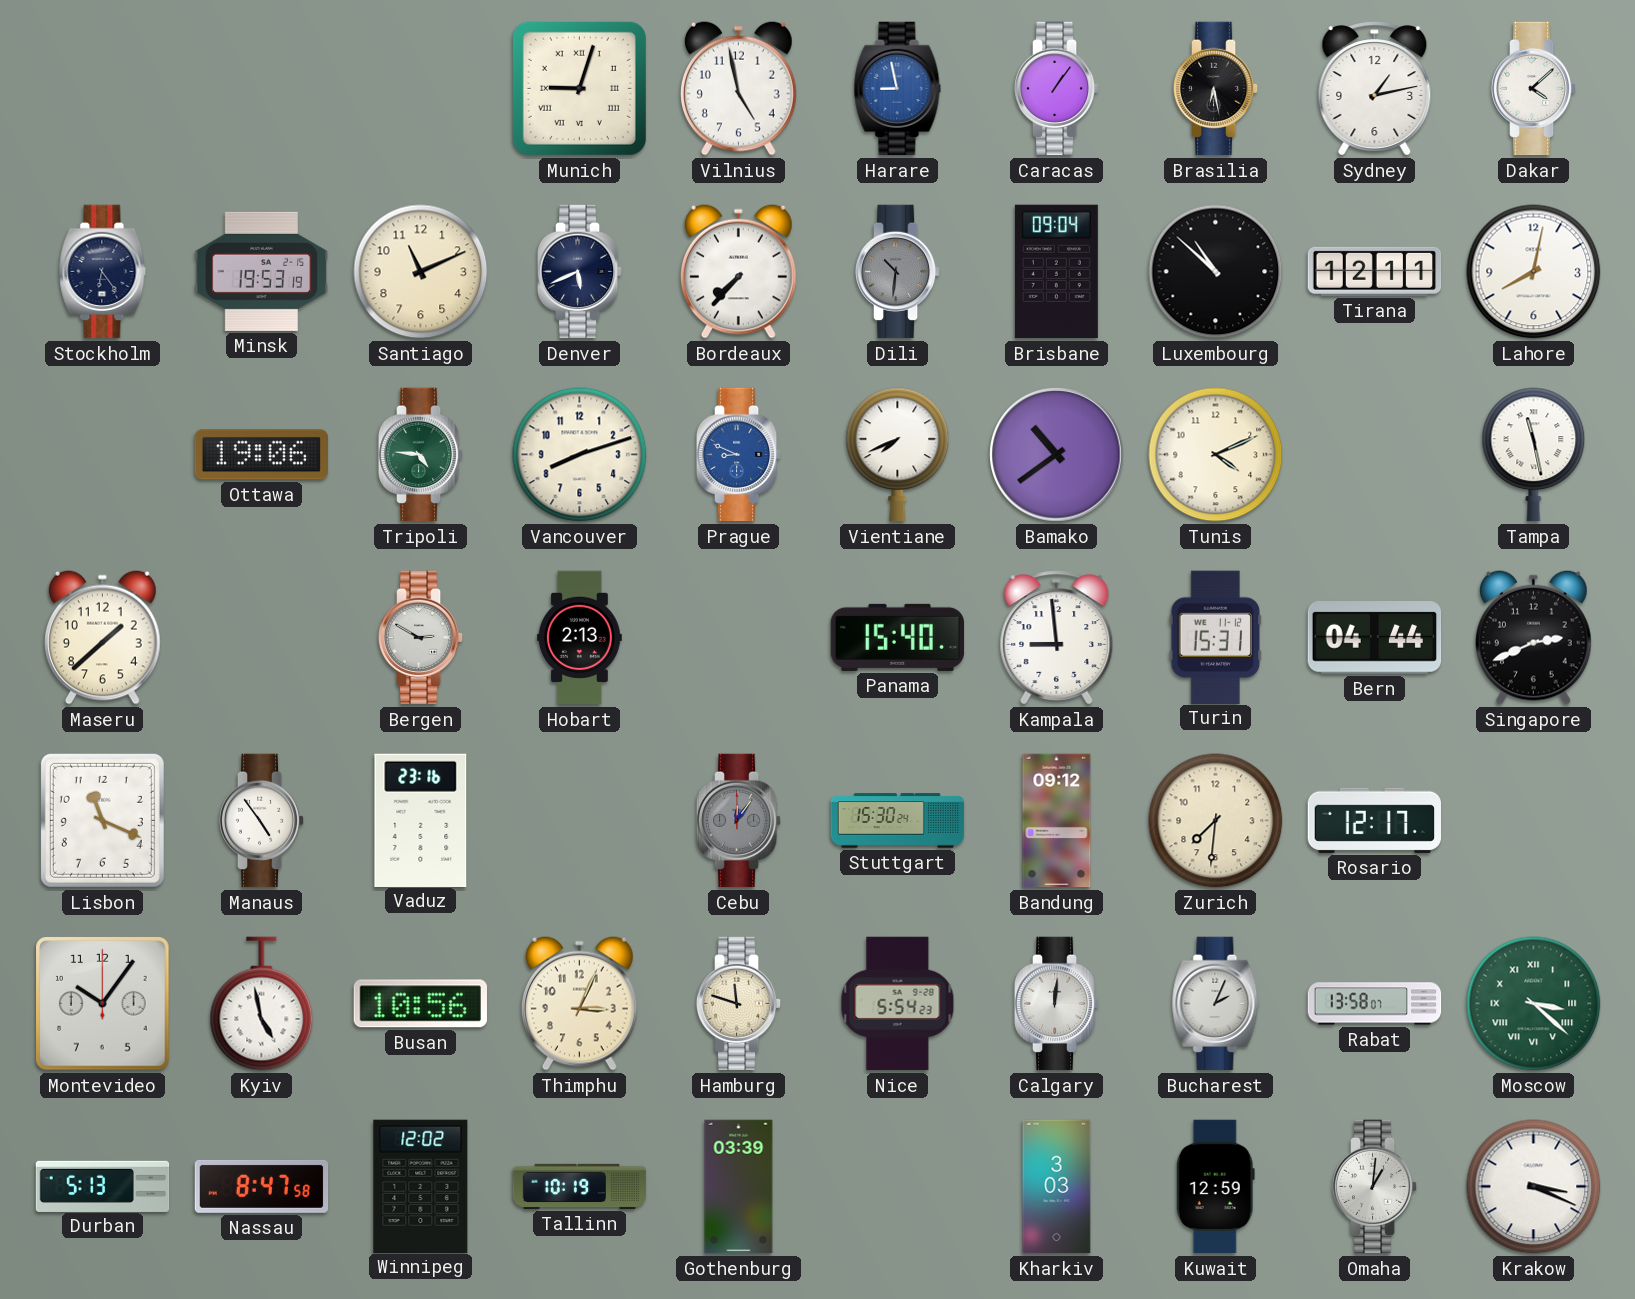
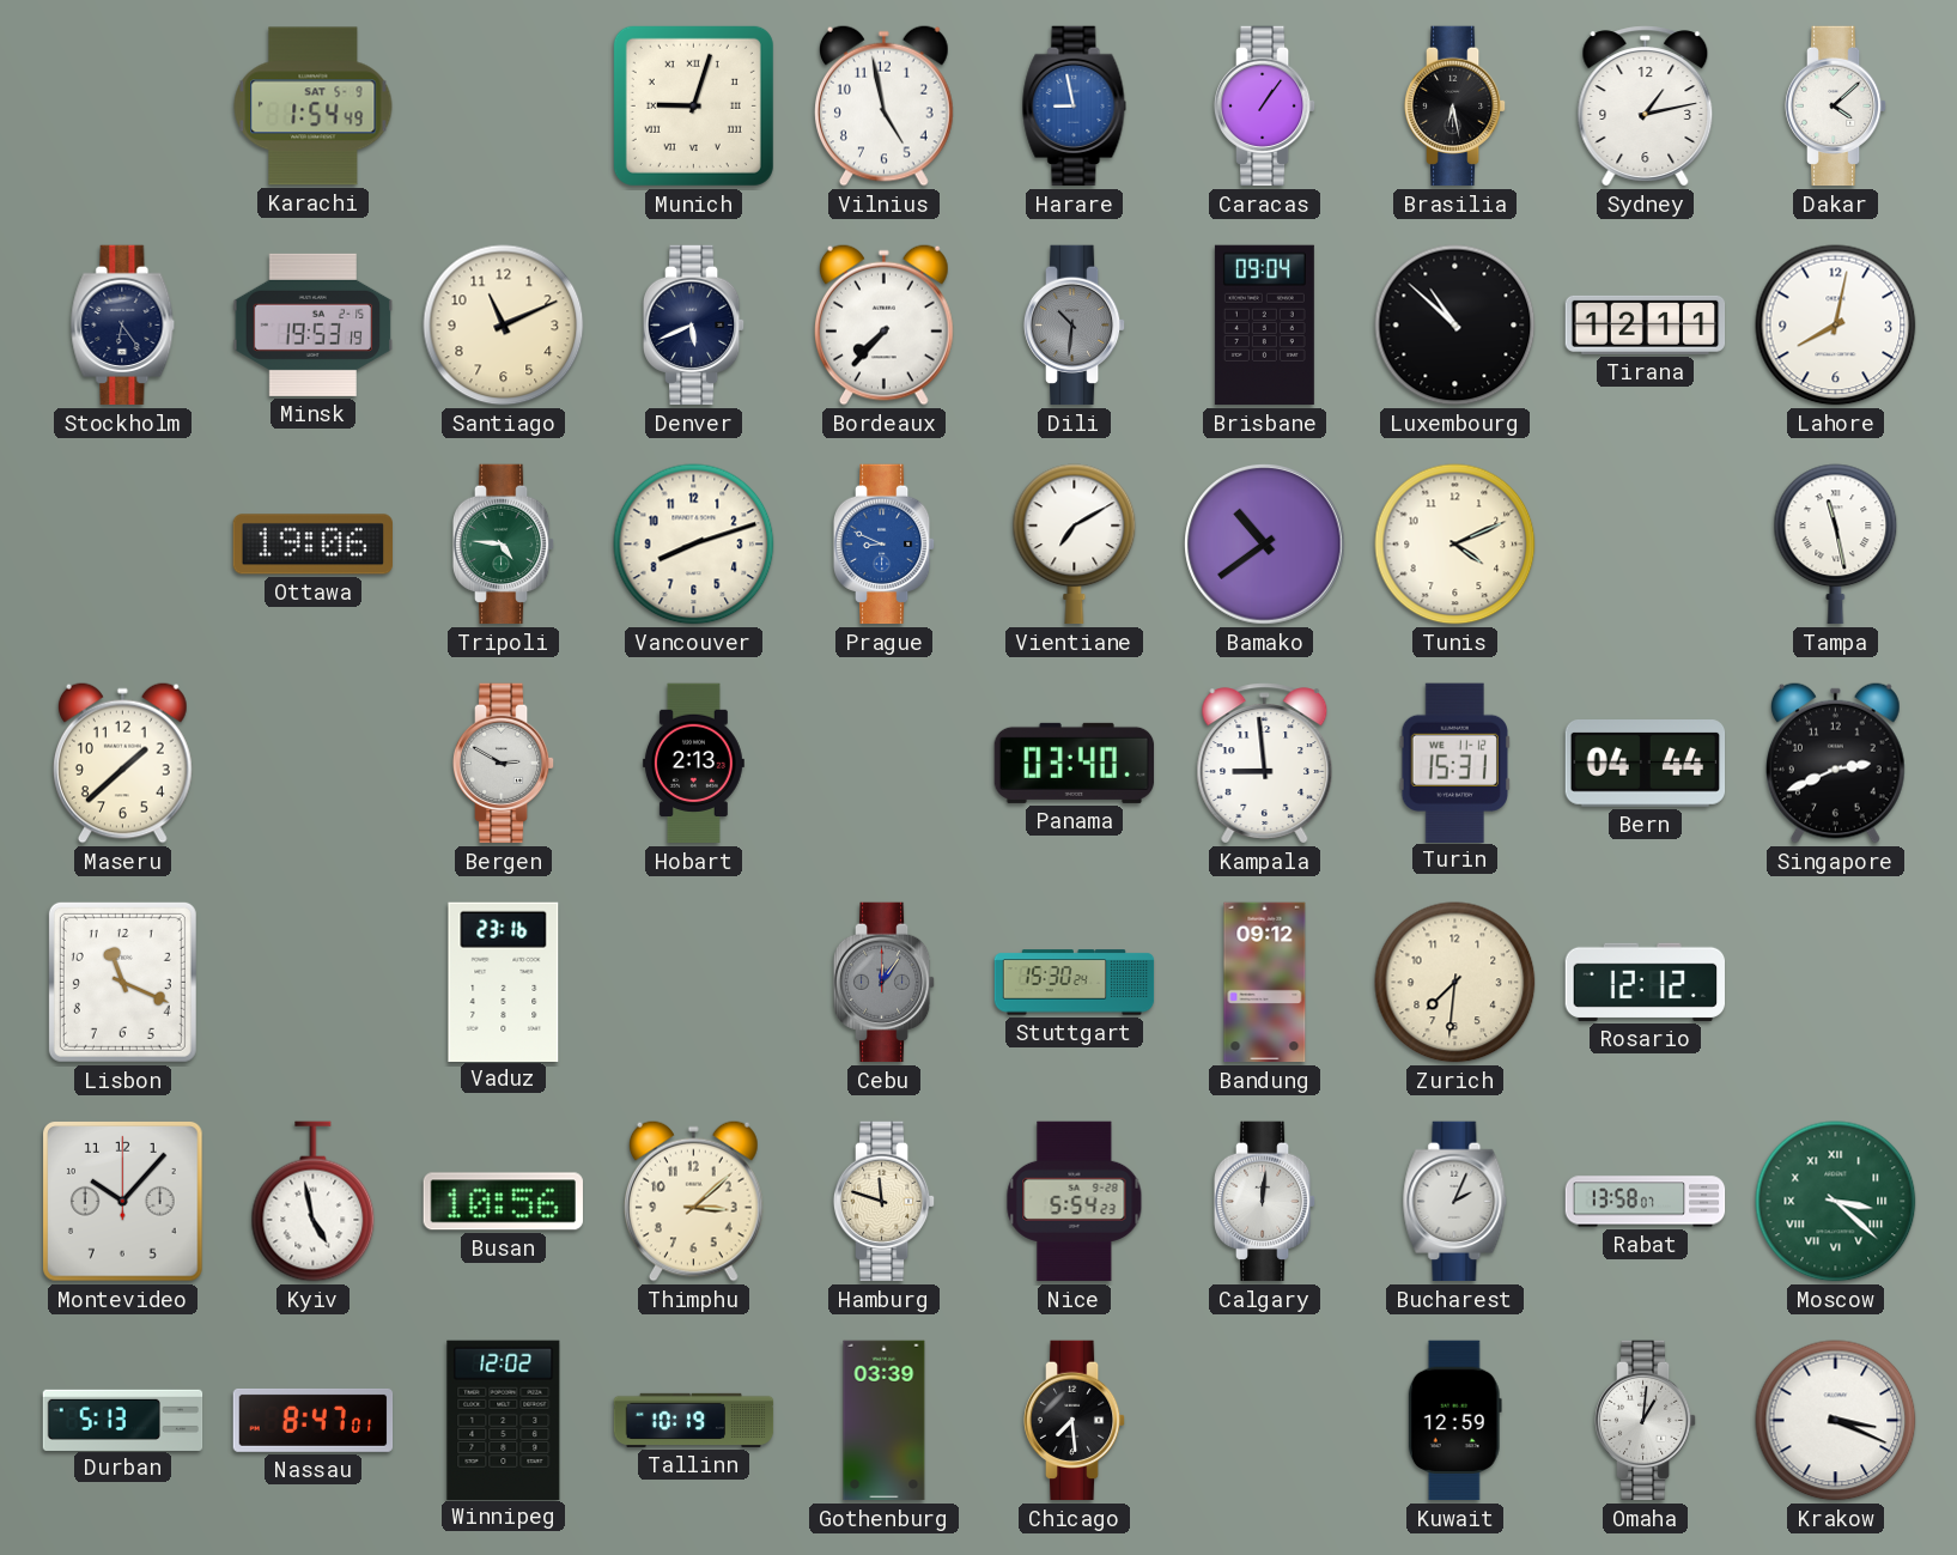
Karachi: none -> 1:54
Vientiane: 7:41 -> 7:10
Panama: 15:40 -> 03:40
Manaus: 4:54 -> none
Rosario: 12:17 -> 12:12
Montevideo: 10:06 -> 10:07
Thimphu: 3:04 -> 3:08
Nassau: 8:47:58 -> 8:47:01
Chicago: none -> 7:29
Kharkiv: 3:03 -> none
